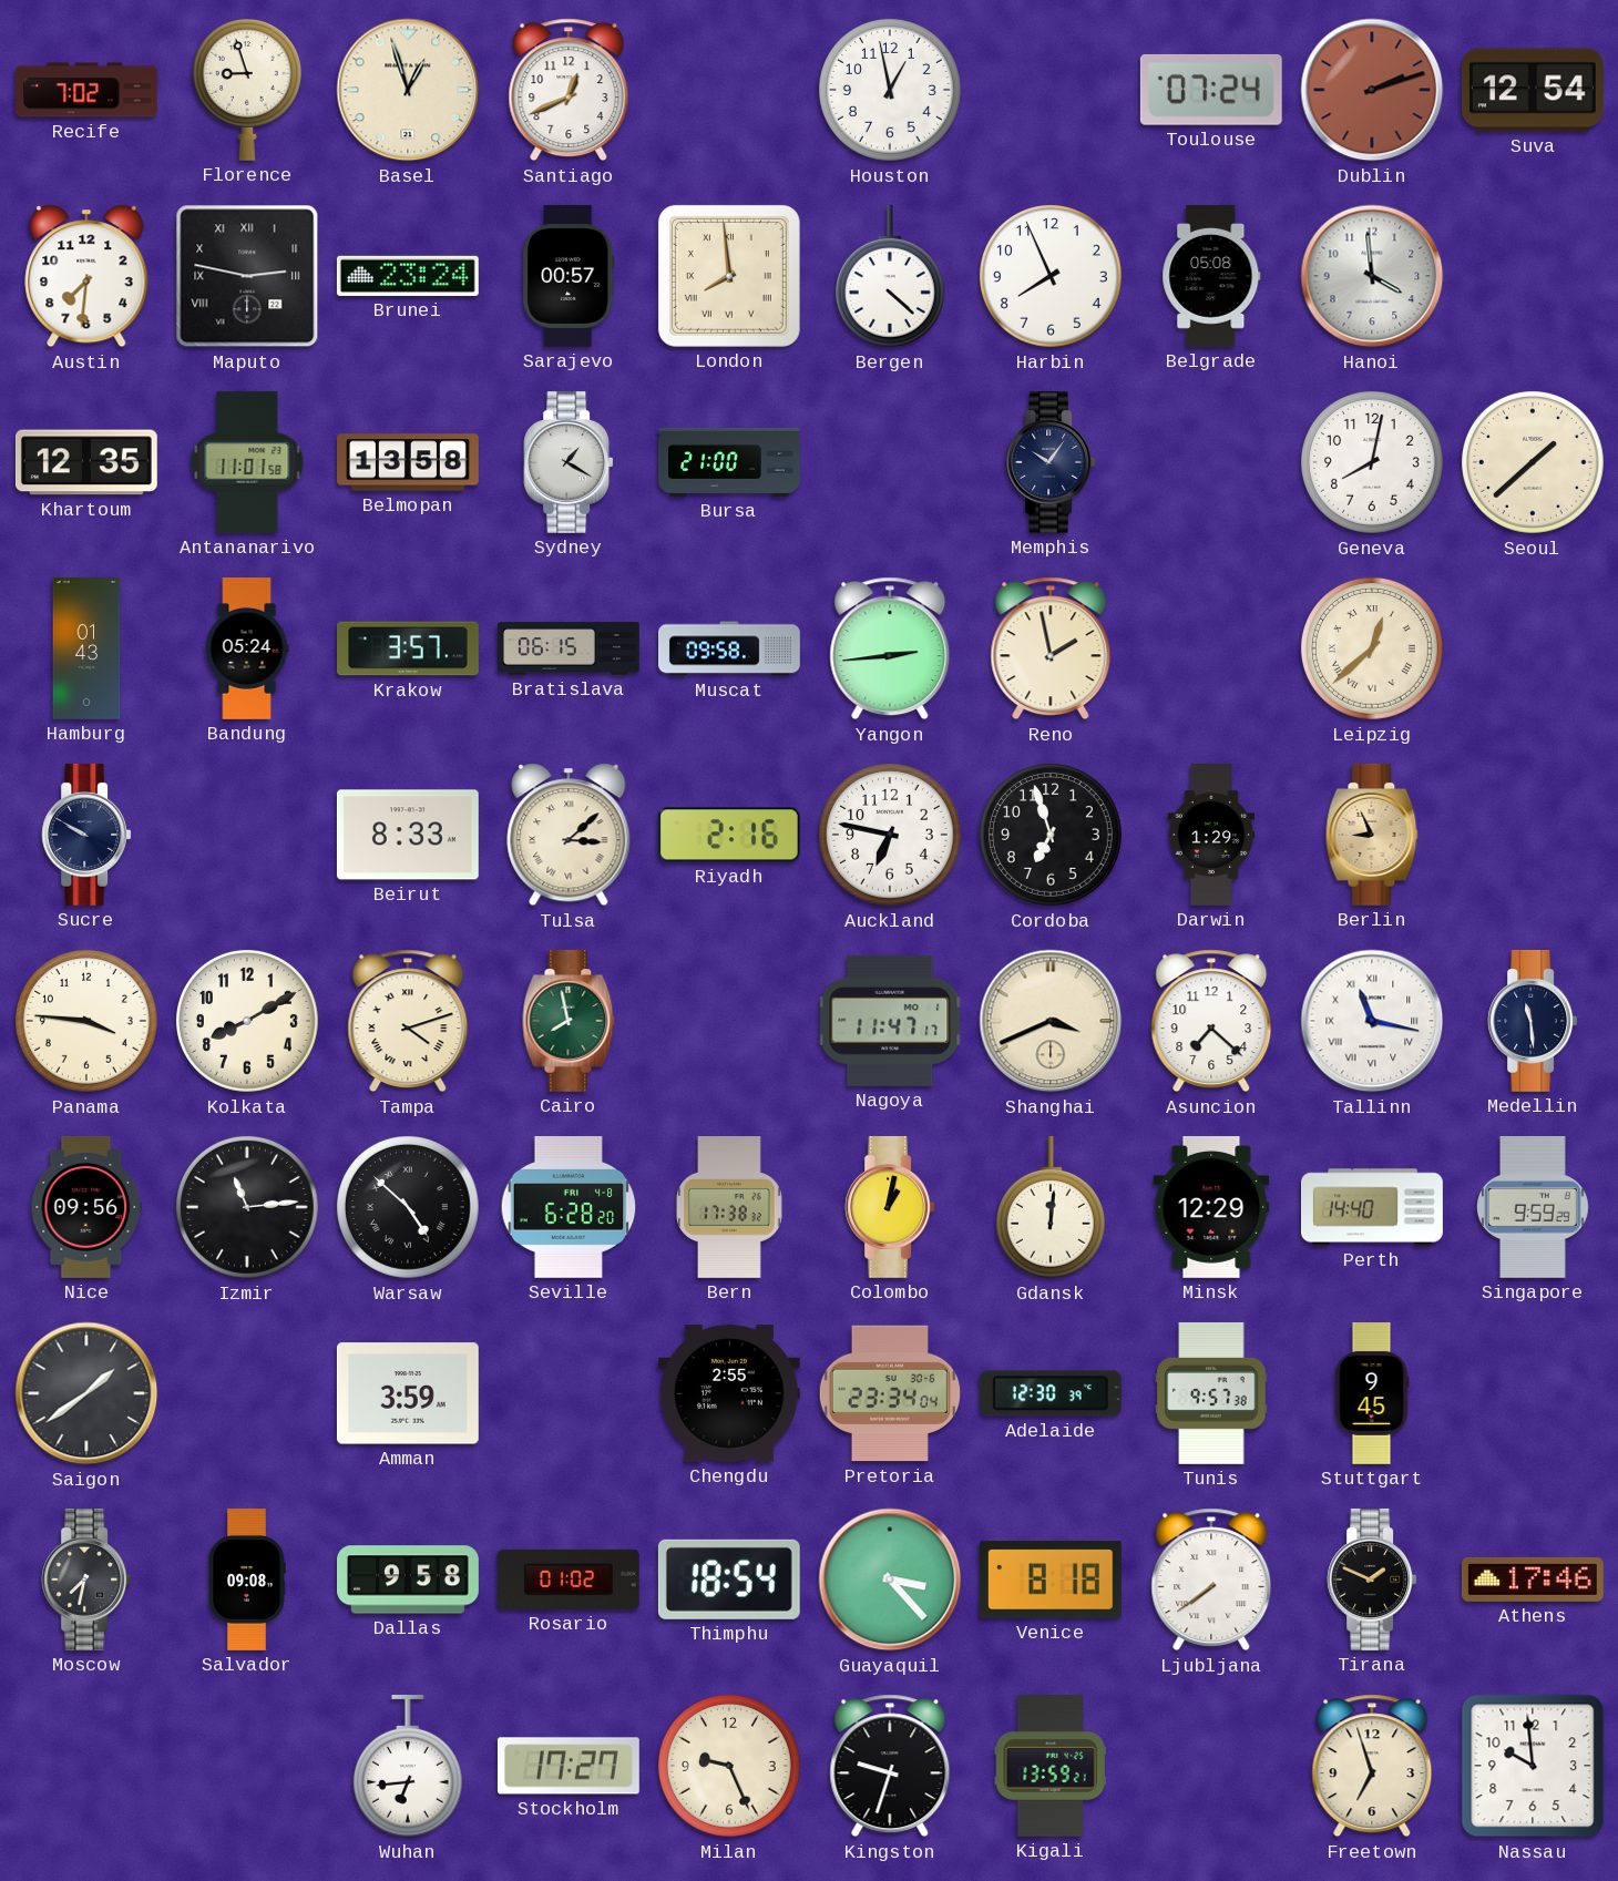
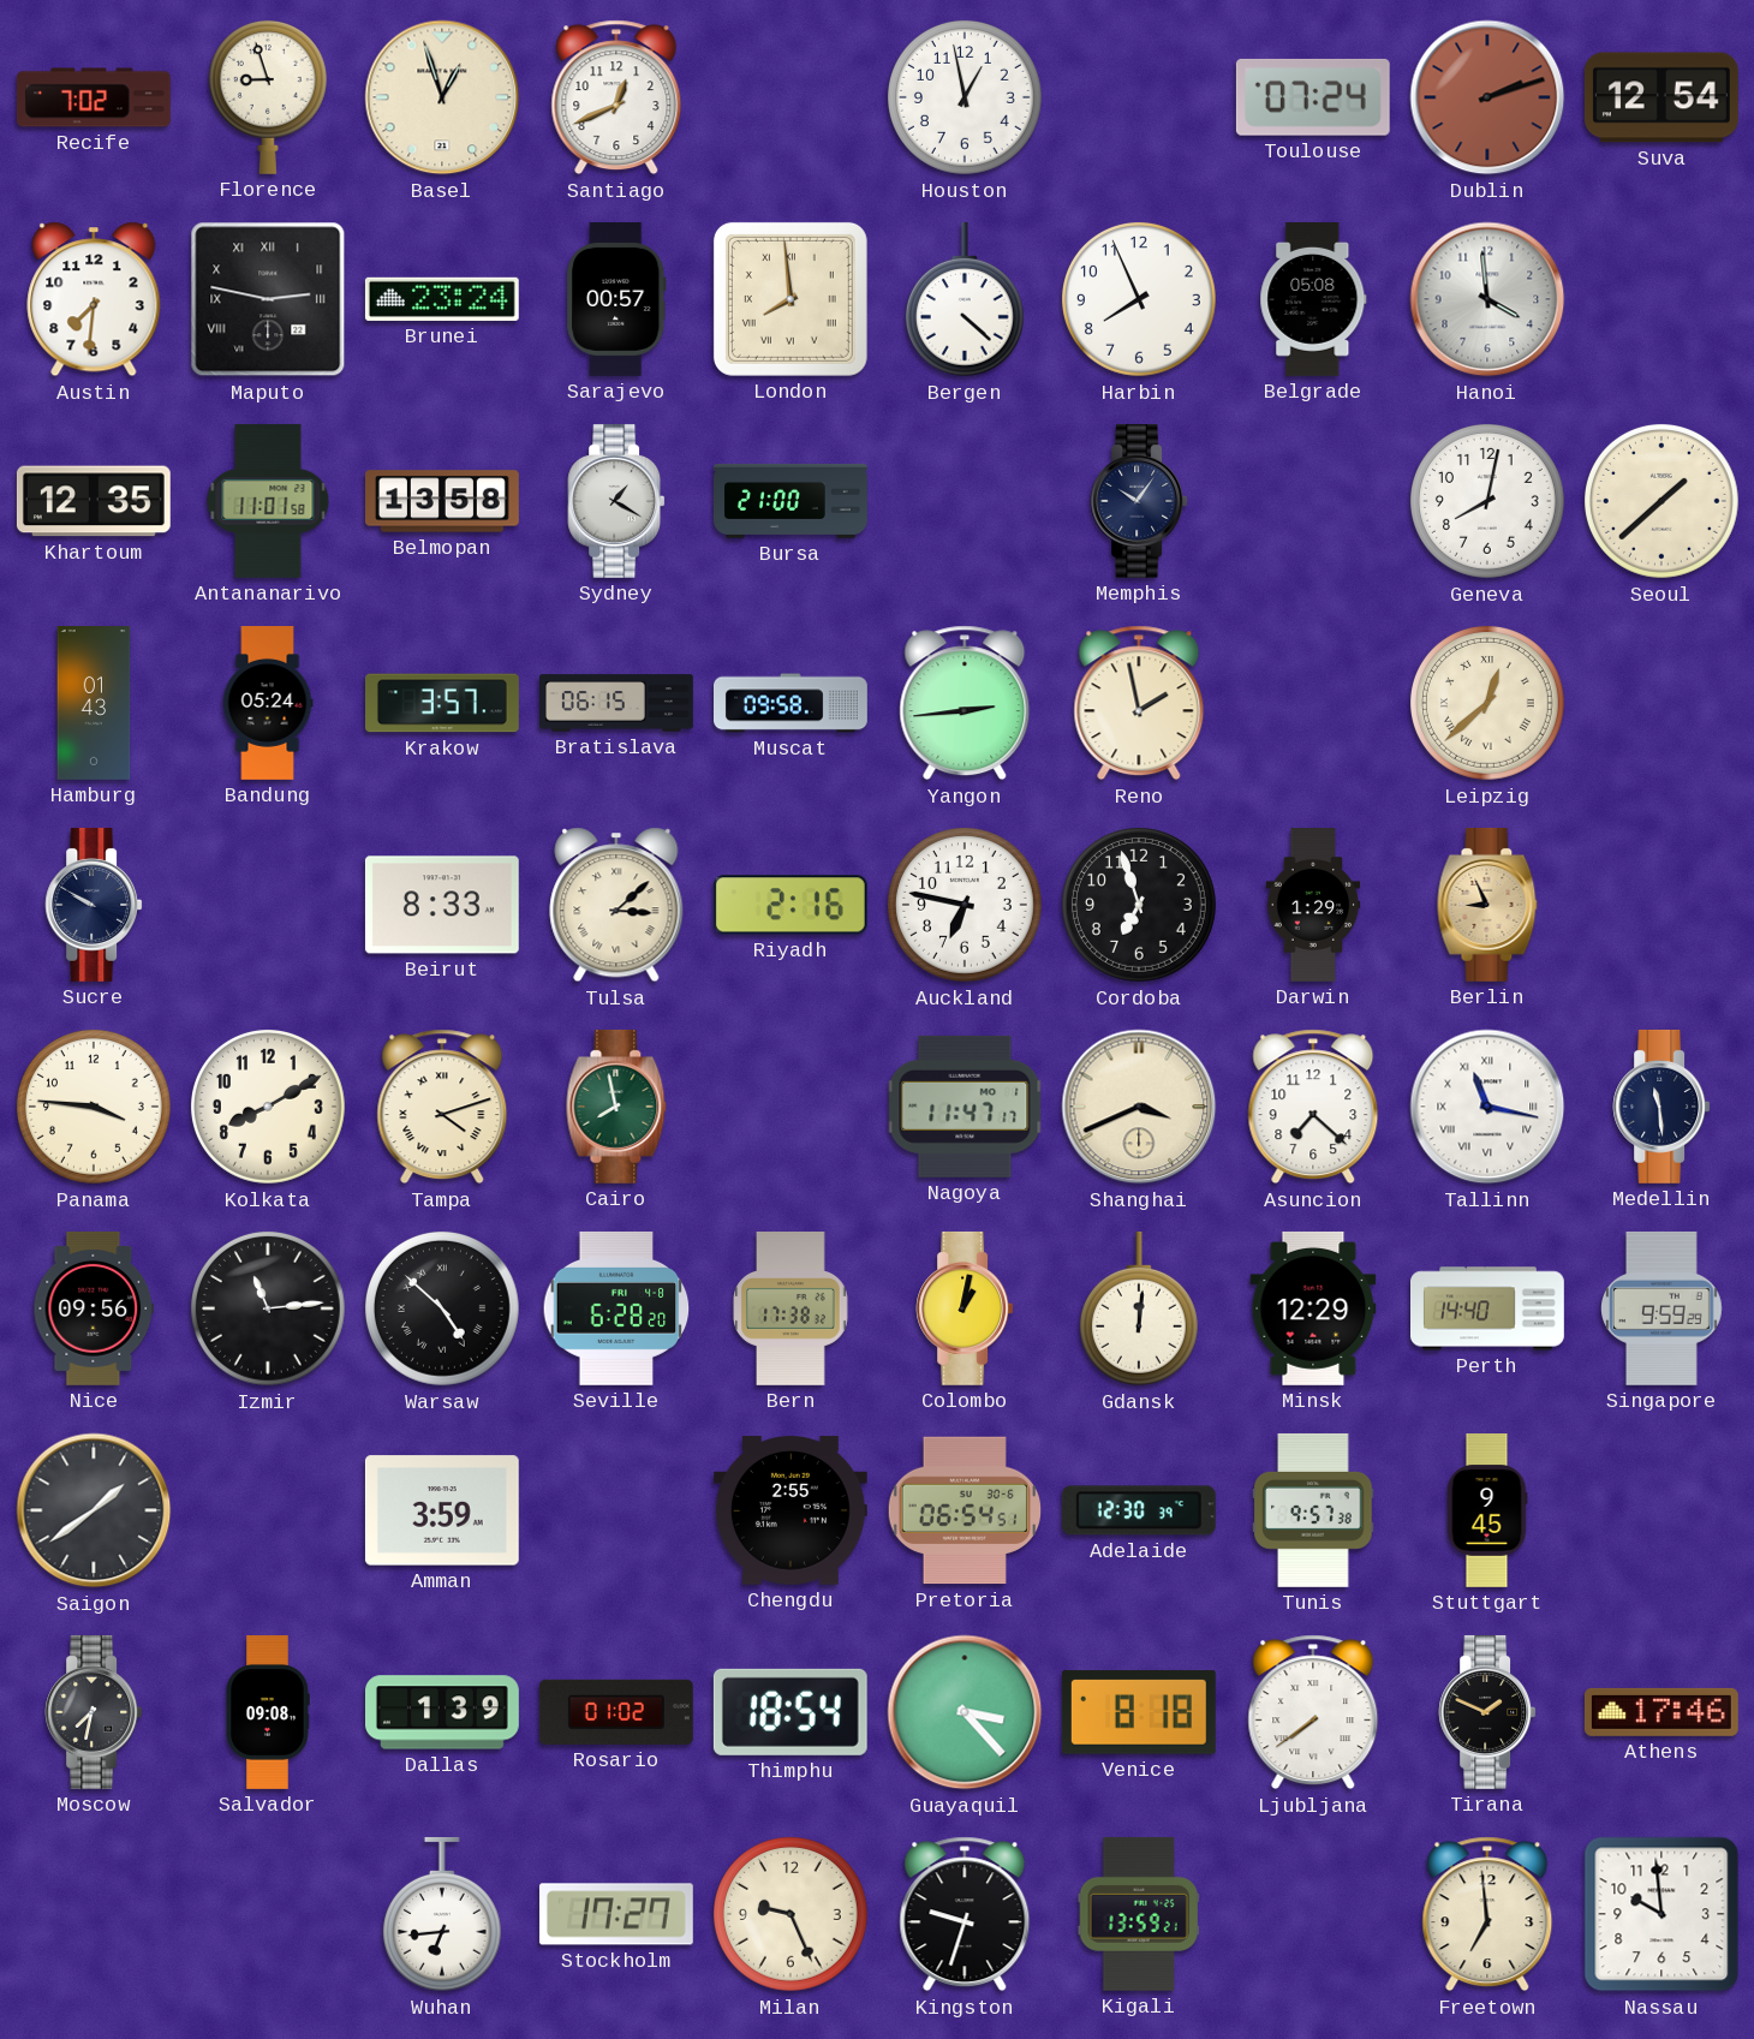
Pretoria: 23:34 -> 06:54
Dallas: 9:58 -> 1:39
Freetown: 6:57 -> 6:59
